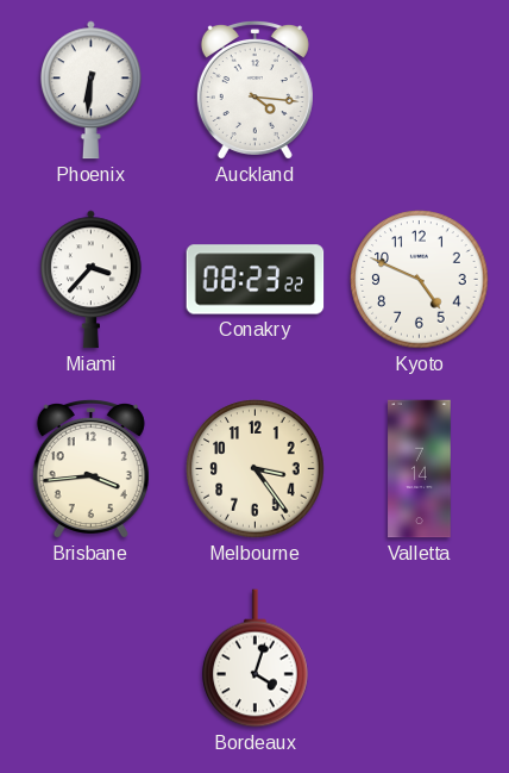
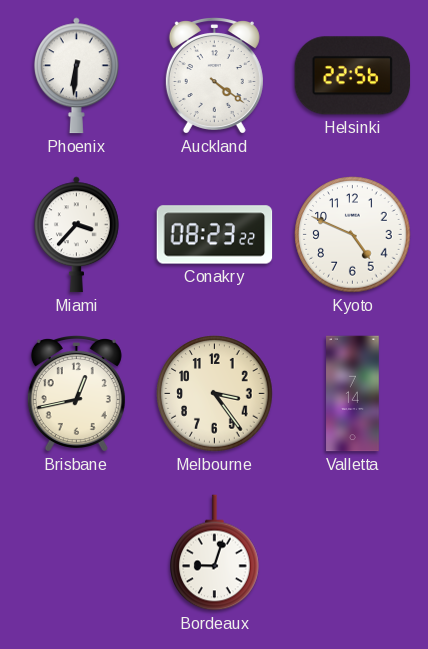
Auckland: 4:16 -> 4:21
Helsinki: none -> 22:56
Brisbane: 3:44 -> 12:43
Bordeaux: 4:03 -> 9:03
